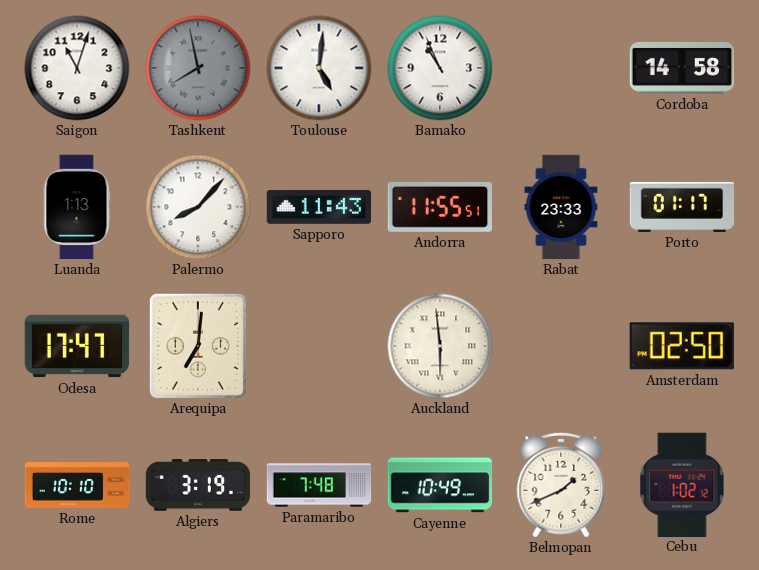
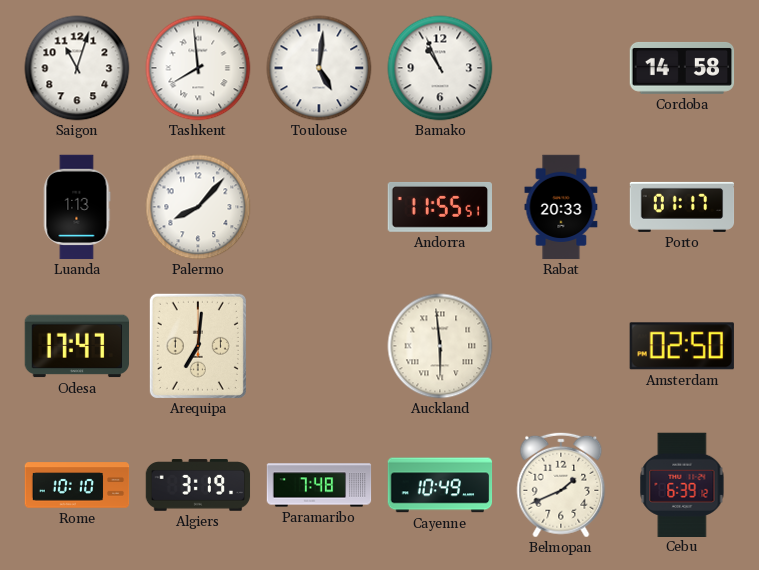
Tashkent: 7:58 -> 7:59
Tashkent dial: grey -> white
Sapporo: 11:43 -> none
Rabat: 23:33 -> 20:33
Cebu: 1:02 -> 6:39
